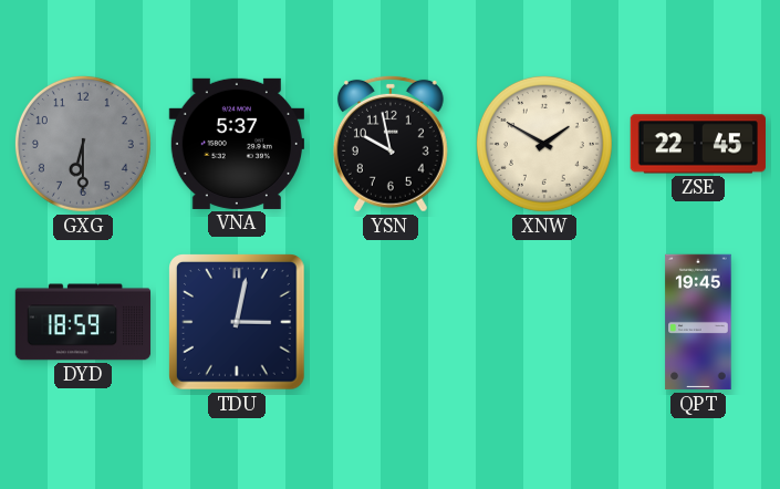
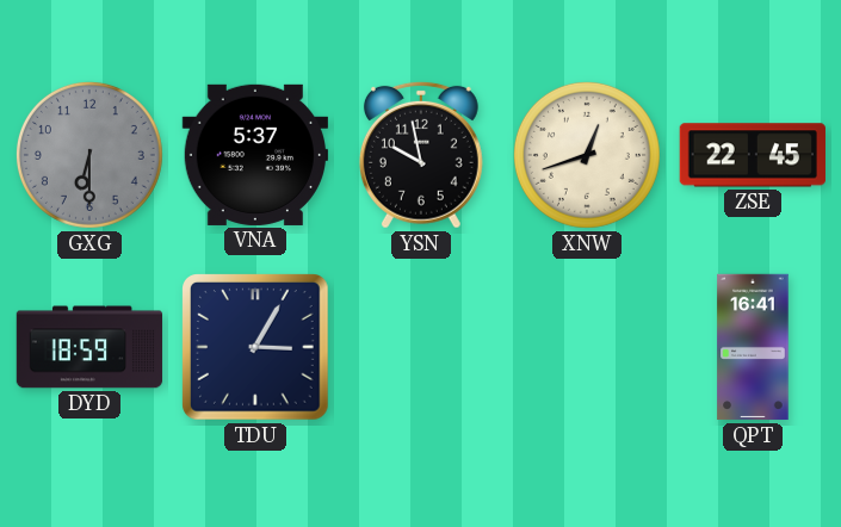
XNW: 1:50 -> 12:42
TDU: 3:02 -> 3:05
QPT: 19:45 -> 16:41
